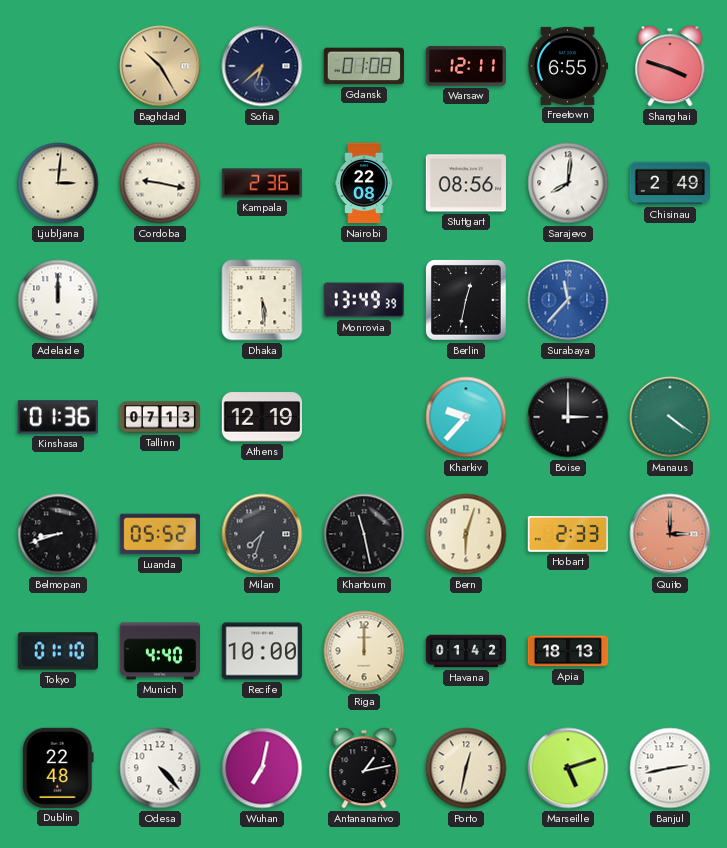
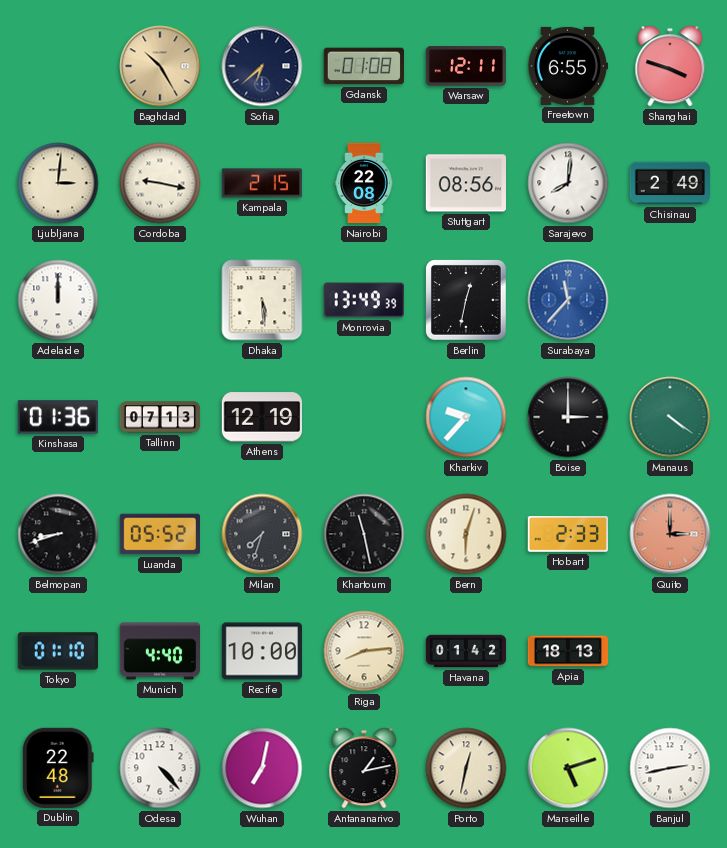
Kampala: 2:36 -> 2:15
Riga: 12:00 -> 8:14
